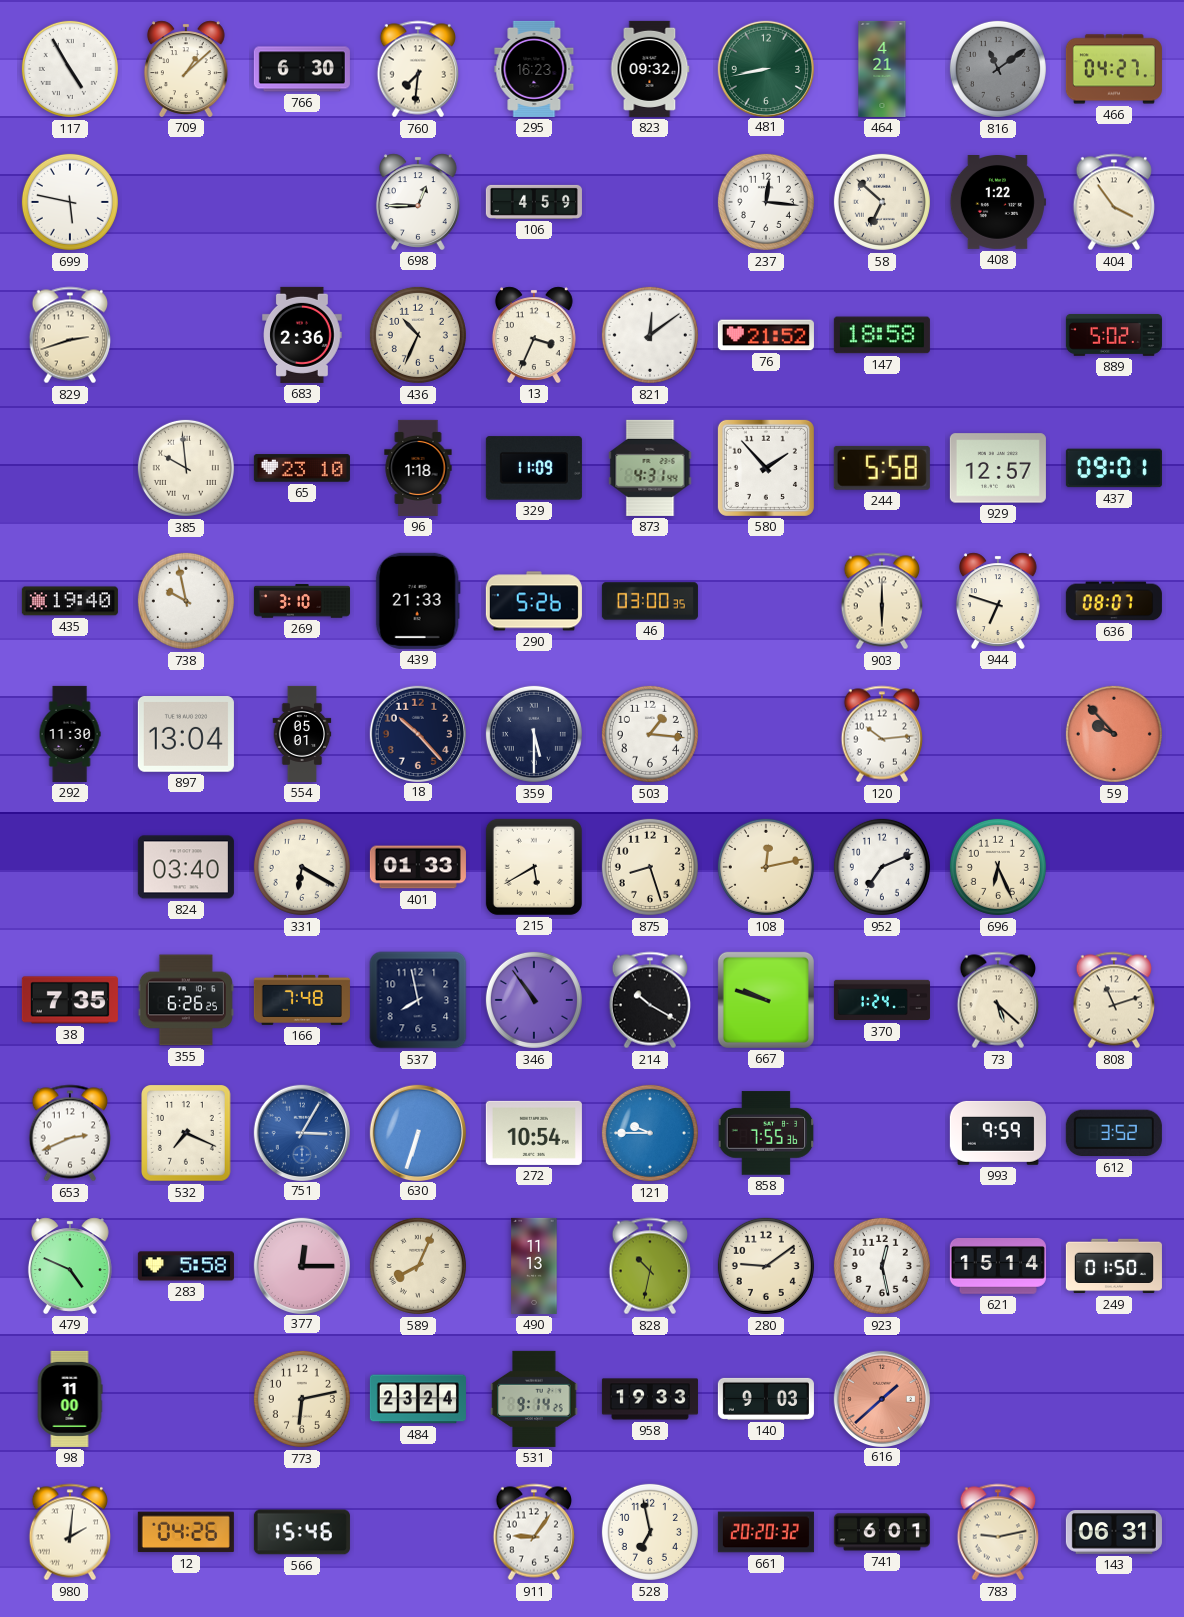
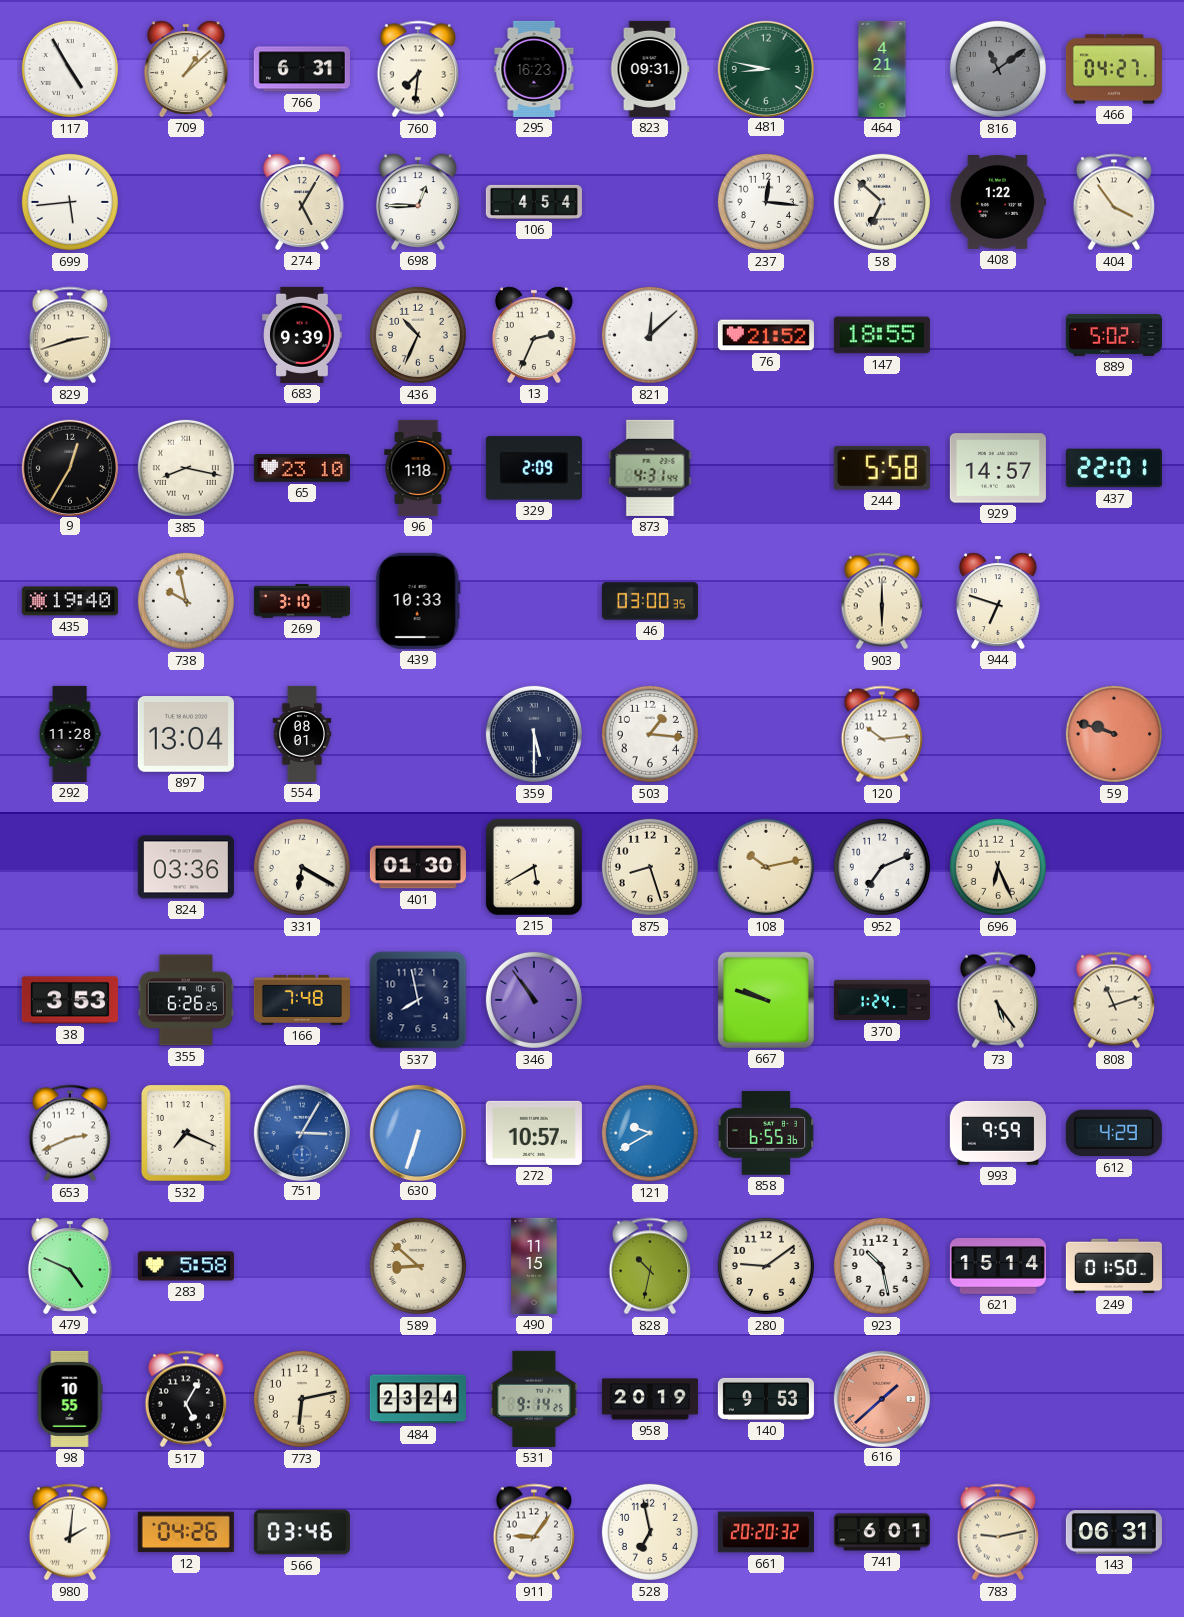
766: 6:30 -> 6:31
823: 09:32 -> 09:31
481: 8:43 -> 8:47
699: 5:47 -> 5:44
274: none -> 5:05
106: 4:59 -> 4:54
683: 2:36 -> 9:39
13: 3:34 -> 2:34
821: 12:09 -> 12:08
147: 18:58 -> 18:55
9: none -> 12:35
385: 9:59 -> 8:17
329: 11:09 -> 2:09
580: 1:53 -> none
929: 12:57 -> 14:57
437: 09:01 -> 22:01
439: 21:33 -> 10:33
290: 5:26 -> none
636: 08:07 -> none
292: 11:30 -> 11:28
554: 05:01 -> 08:01
18: 10:23 -> none
59: 9:53 -> 9:48
824: 03:40 -> 03:36
401: 01:33 -> 01:30
108: 12:13 -> 10:13
38: 7:35 -> 3:53
214: 10:20 -> none
73: 5:22 -> 5:24
272: 10:54 -> 10:57
121: 9:45 -> 9:40
858: 7:55 -> 6:55
612: 3:52 -> 4:29
377: 12:15 -> none
589: 8:04 -> 8:52
490: 11:13 -> 11:15
923: 12:28 -> 10:28
98: 11:00 -> 10:55
517: none -> 5:05
958: 19:33 -> 20:19
140: 9:03 -> 9:53
566: 15:46 -> 03:46
